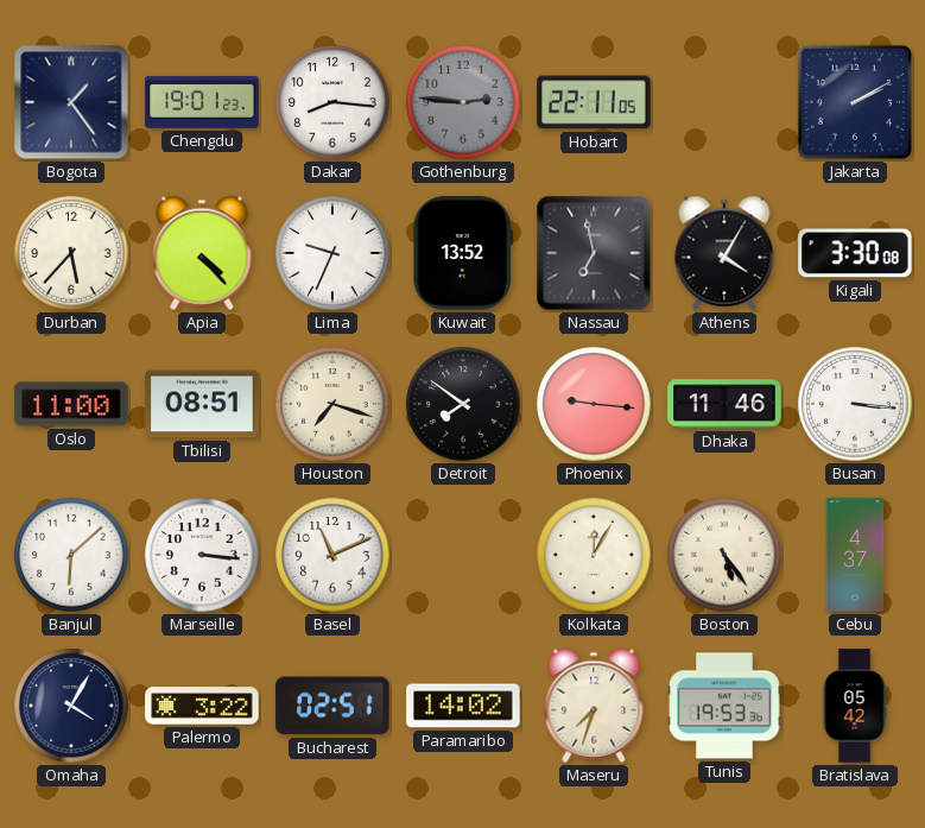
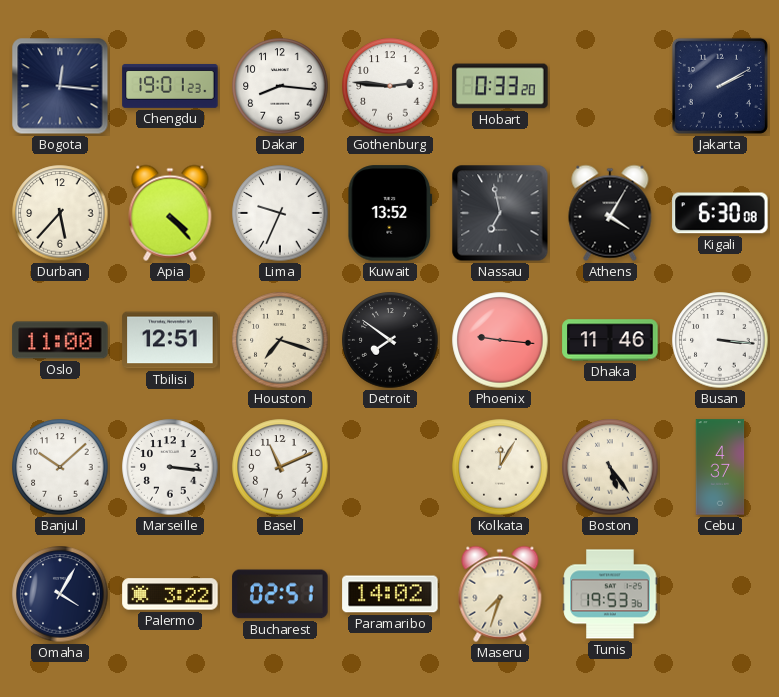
Bogota: 1:24 -> 12:16
Gothenburg dial: grey -> white
Hobart: 22:11 -> 0:33
Kigali: 3:30 -> 6:30
Tbilisi: 08:51 -> 12:51
Banjul: 6:08 -> 10:08
Bratislava: 05:42 -> none
